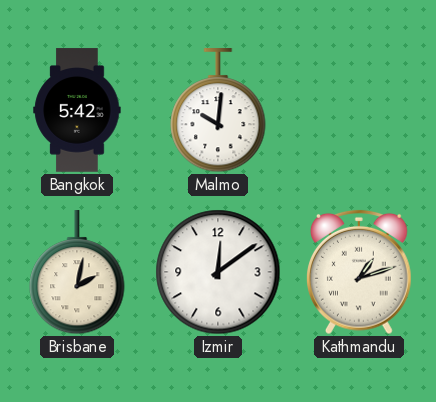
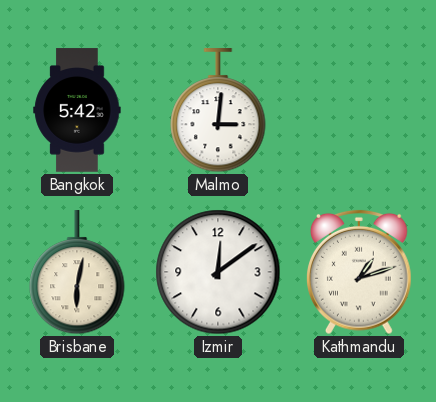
Malmo: 10:01 -> 3:01
Brisbane: 2:02 -> 6:02
